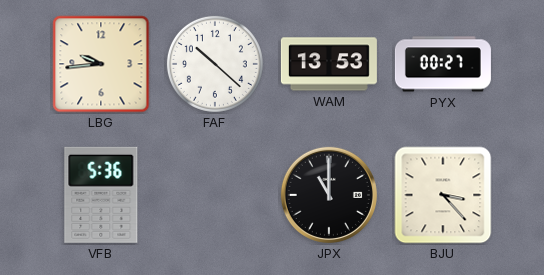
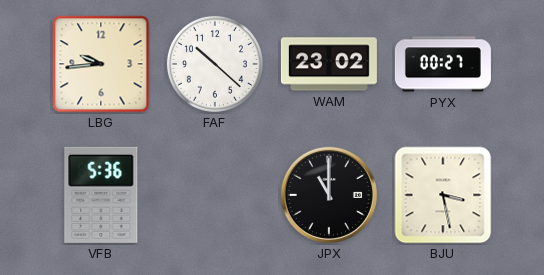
WAM: 13:53 -> 23:02
BJU: 3:23 -> 3:28
